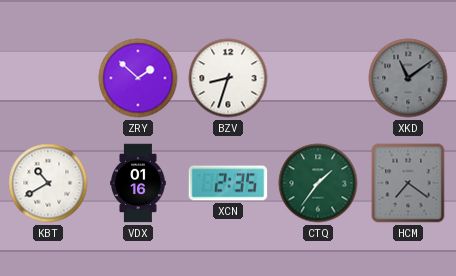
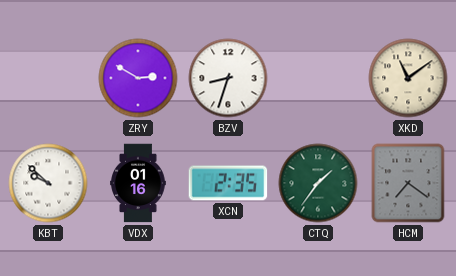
ZRY: 1:52 -> 2:50
XKD dial: grey -> cream
KBT: 10:40 -> 9:52
